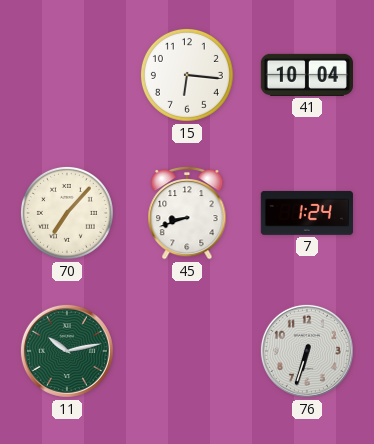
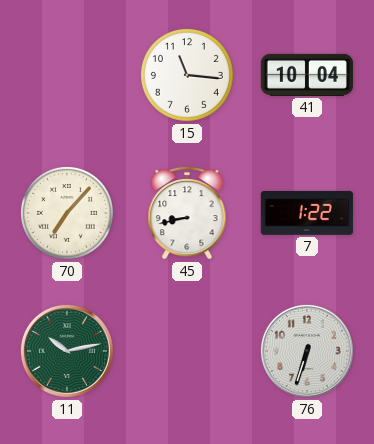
15: 6:16 -> 11:16
45: 8:42 -> 8:43
7: 1:24 -> 1:22
